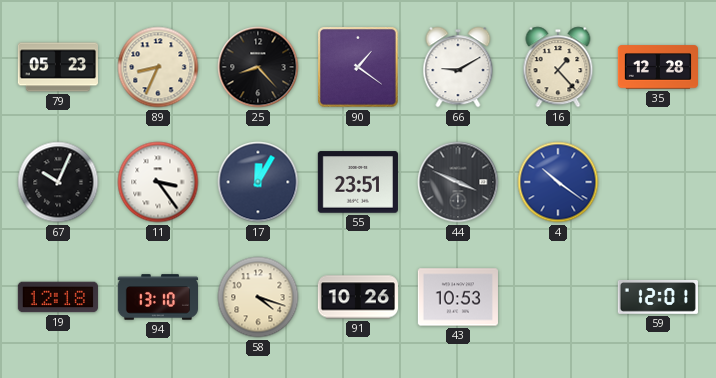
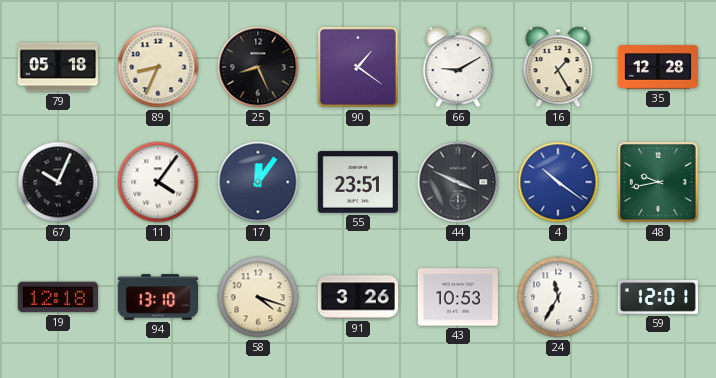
79: 05:23 -> 05:18
25: 8:23 -> 8:26
16: 1:23 -> 1:25
11: 3:24 -> 4:06
17: 12:05 -> 12:06
48: none -> 9:43
91: 10:26 -> 3:26
24: none -> 11:35
